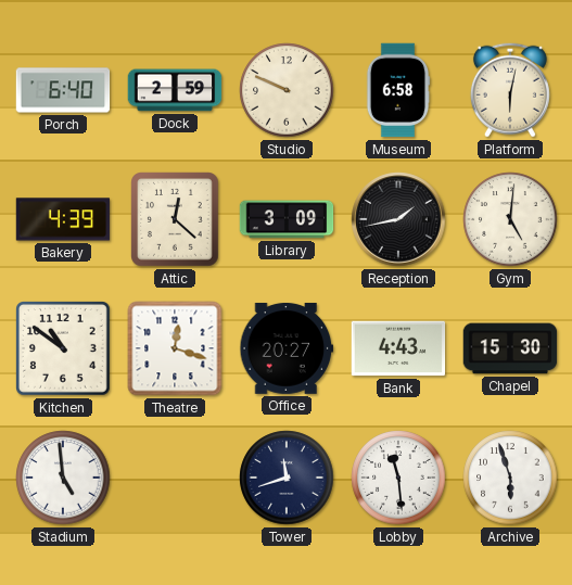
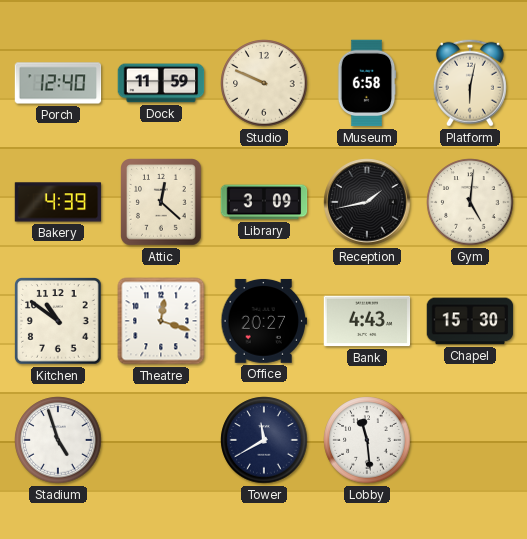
Porch: 6:40 -> 12:40
Dock: 2:59 -> 11:59
Stadium: 4:59 -> 4:57
Tower: 11:42 -> 11:40
Archive: 5:57 -> none
